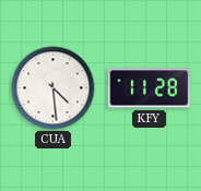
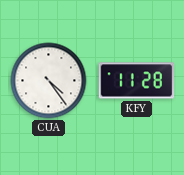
CUA: 4:29 -> 4:24
